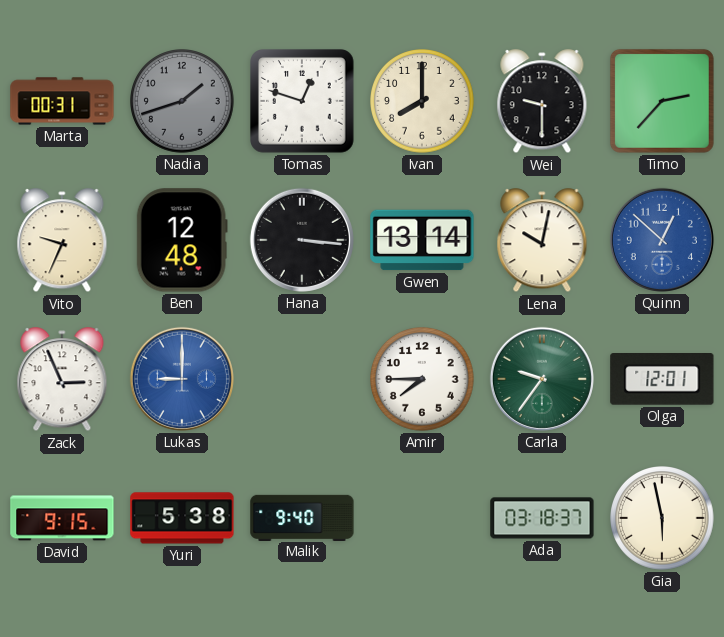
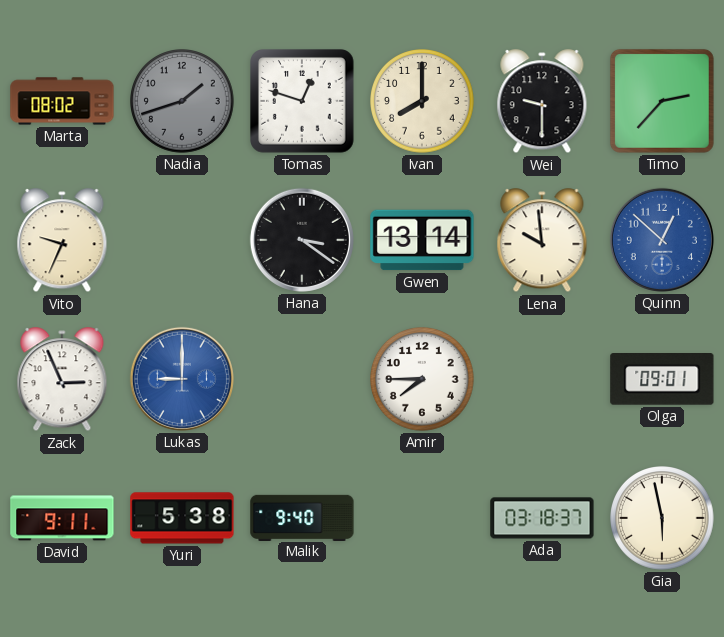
Marta: 00:31 -> 08:02
Ben: 12:48 -> none
Hana: 3:16 -> 3:21
Lena: 10:02 -> 9:59
Carla: 9:36 -> none
Olga: 12:01 -> 09:01
David: 9:15 -> 9:11
